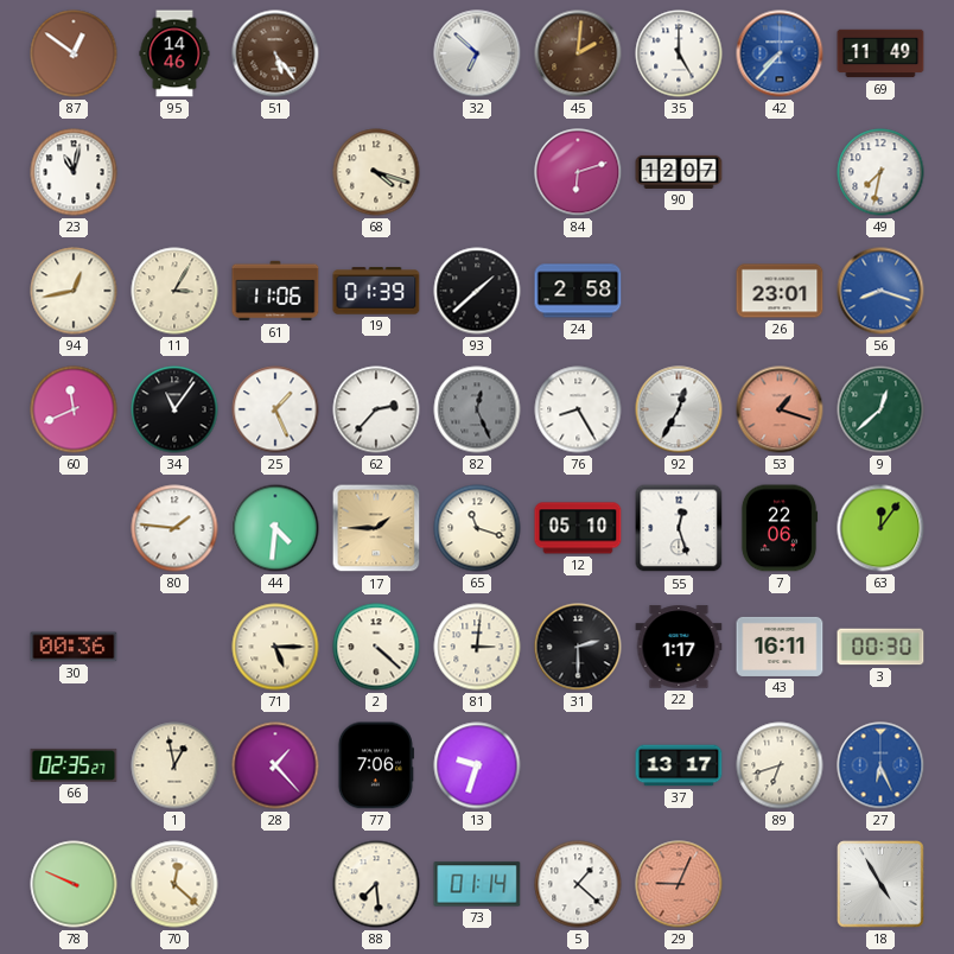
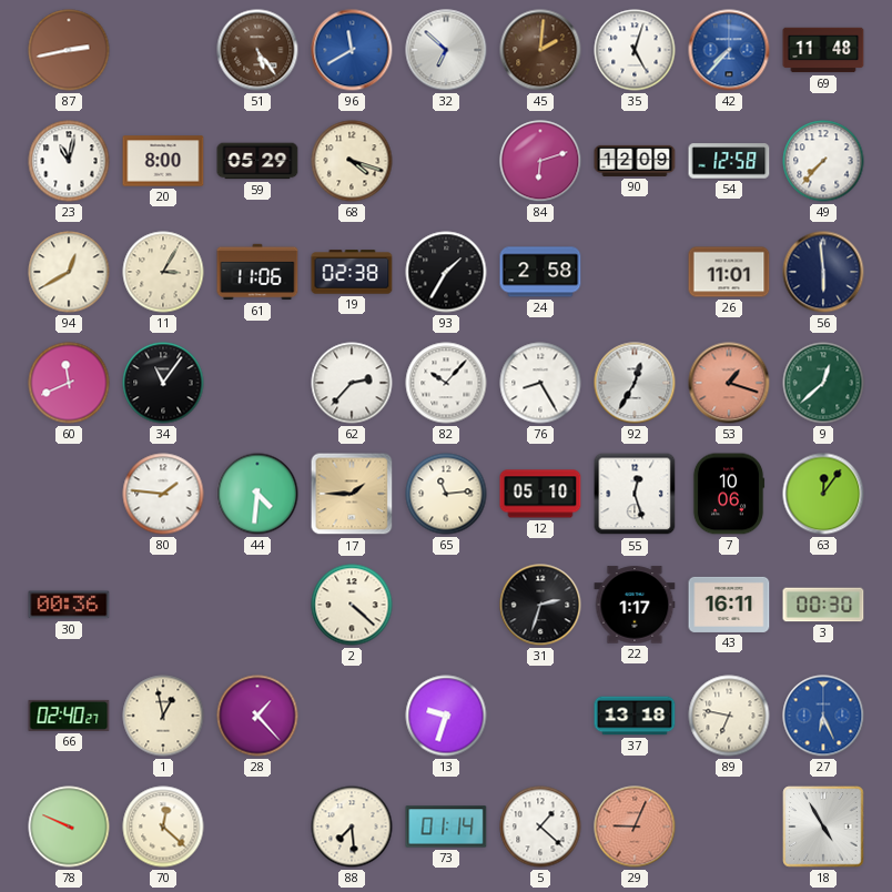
87: 12:51 -> 2:43
95: 14:46 -> none
96: none -> 11:40
35: 5:00 -> 5:03
69: 11:49 -> 11:48
20: none -> 8:00
59: none -> 05:29
90: 12:07 -> 12:09
54: none -> 12:58
49: 7:32 -> 7:37
94: 12:43 -> 12:40
19: 01:39 -> 02:38
93: 1:38 -> 1:35
26: 23:01 -> 11:01
56: 8:18 -> 5:59
56 dial: blue -> navy
25: 1:26 -> none
82: 12:26 -> 10:07
82 dial: grey -> white
65: 11:18 -> 11:14
7: 22:06 -> 10:06
71: 5:15 -> none
81: 3:01 -> none
31: 2:30 -> 2:33
66: 02:35 -> 02:40
77: 7:06 -> none
37: 13:17 -> 13:18
89: 6:42 -> 6:47
